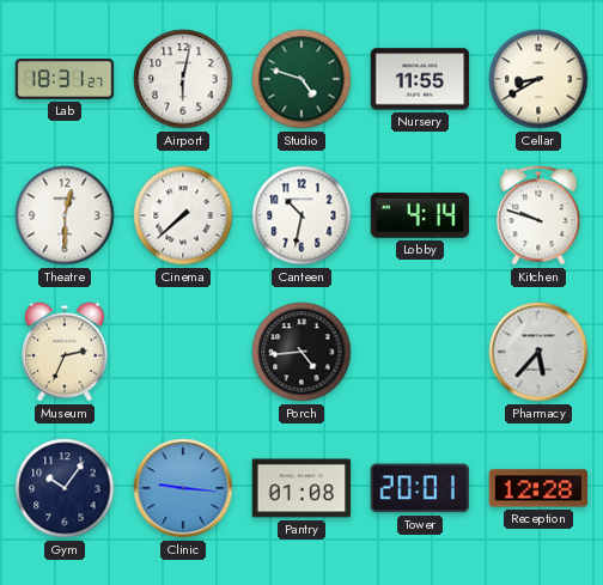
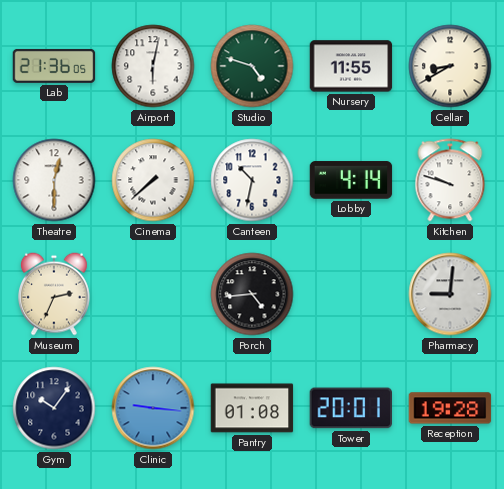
Lab: 18:31 -> 21:36
Pharmacy: 5:37 -> 9:01
Reception: 12:28 -> 19:28
